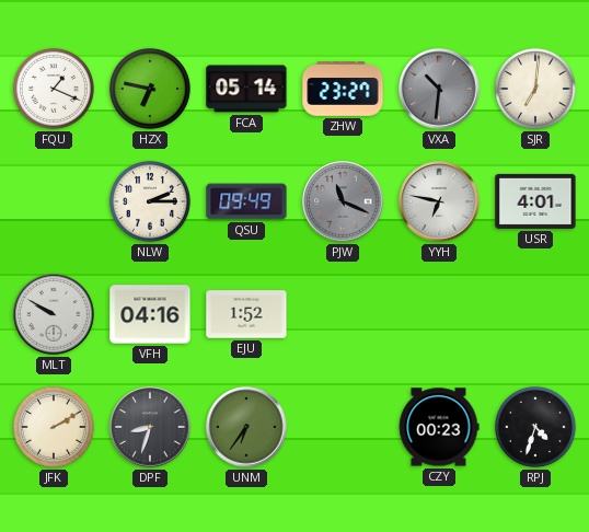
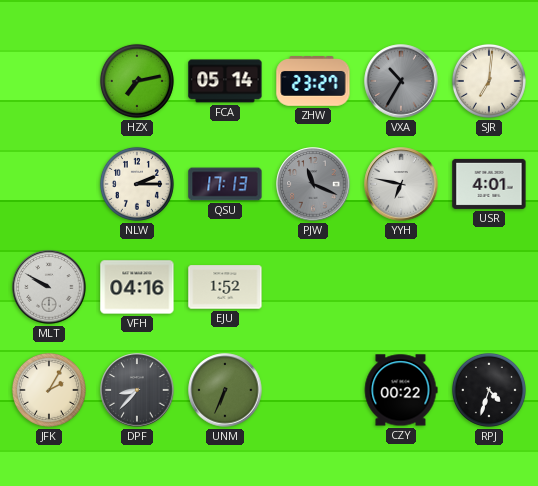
FQU: 1:19 -> none
HZX: 6:47 -> 7:13
VXA: 10:31 -> 10:35
QSU: 09:49 -> 17:13
JFK: 2:10 -> 2:05
DPF: 8:33 -> 8:37
UNM: 6:36 -> 6:34
CZY: 00:23 -> 00:22
